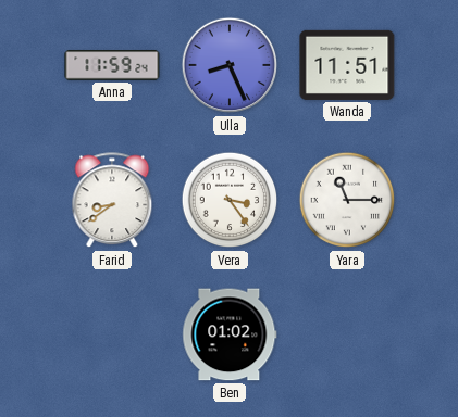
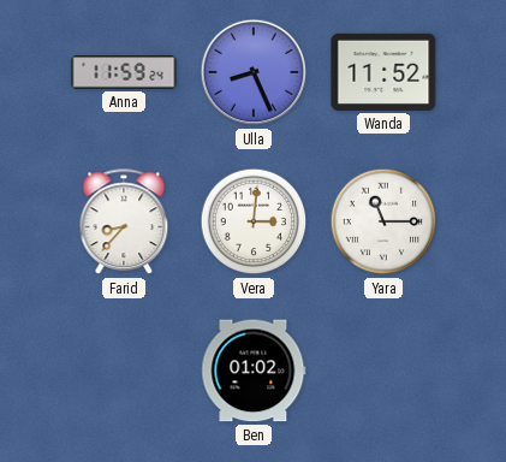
Wanda: 11:51 -> 11:52
Farid: 8:39 -> 8:37
Vera: 3:24 -> 3:01
